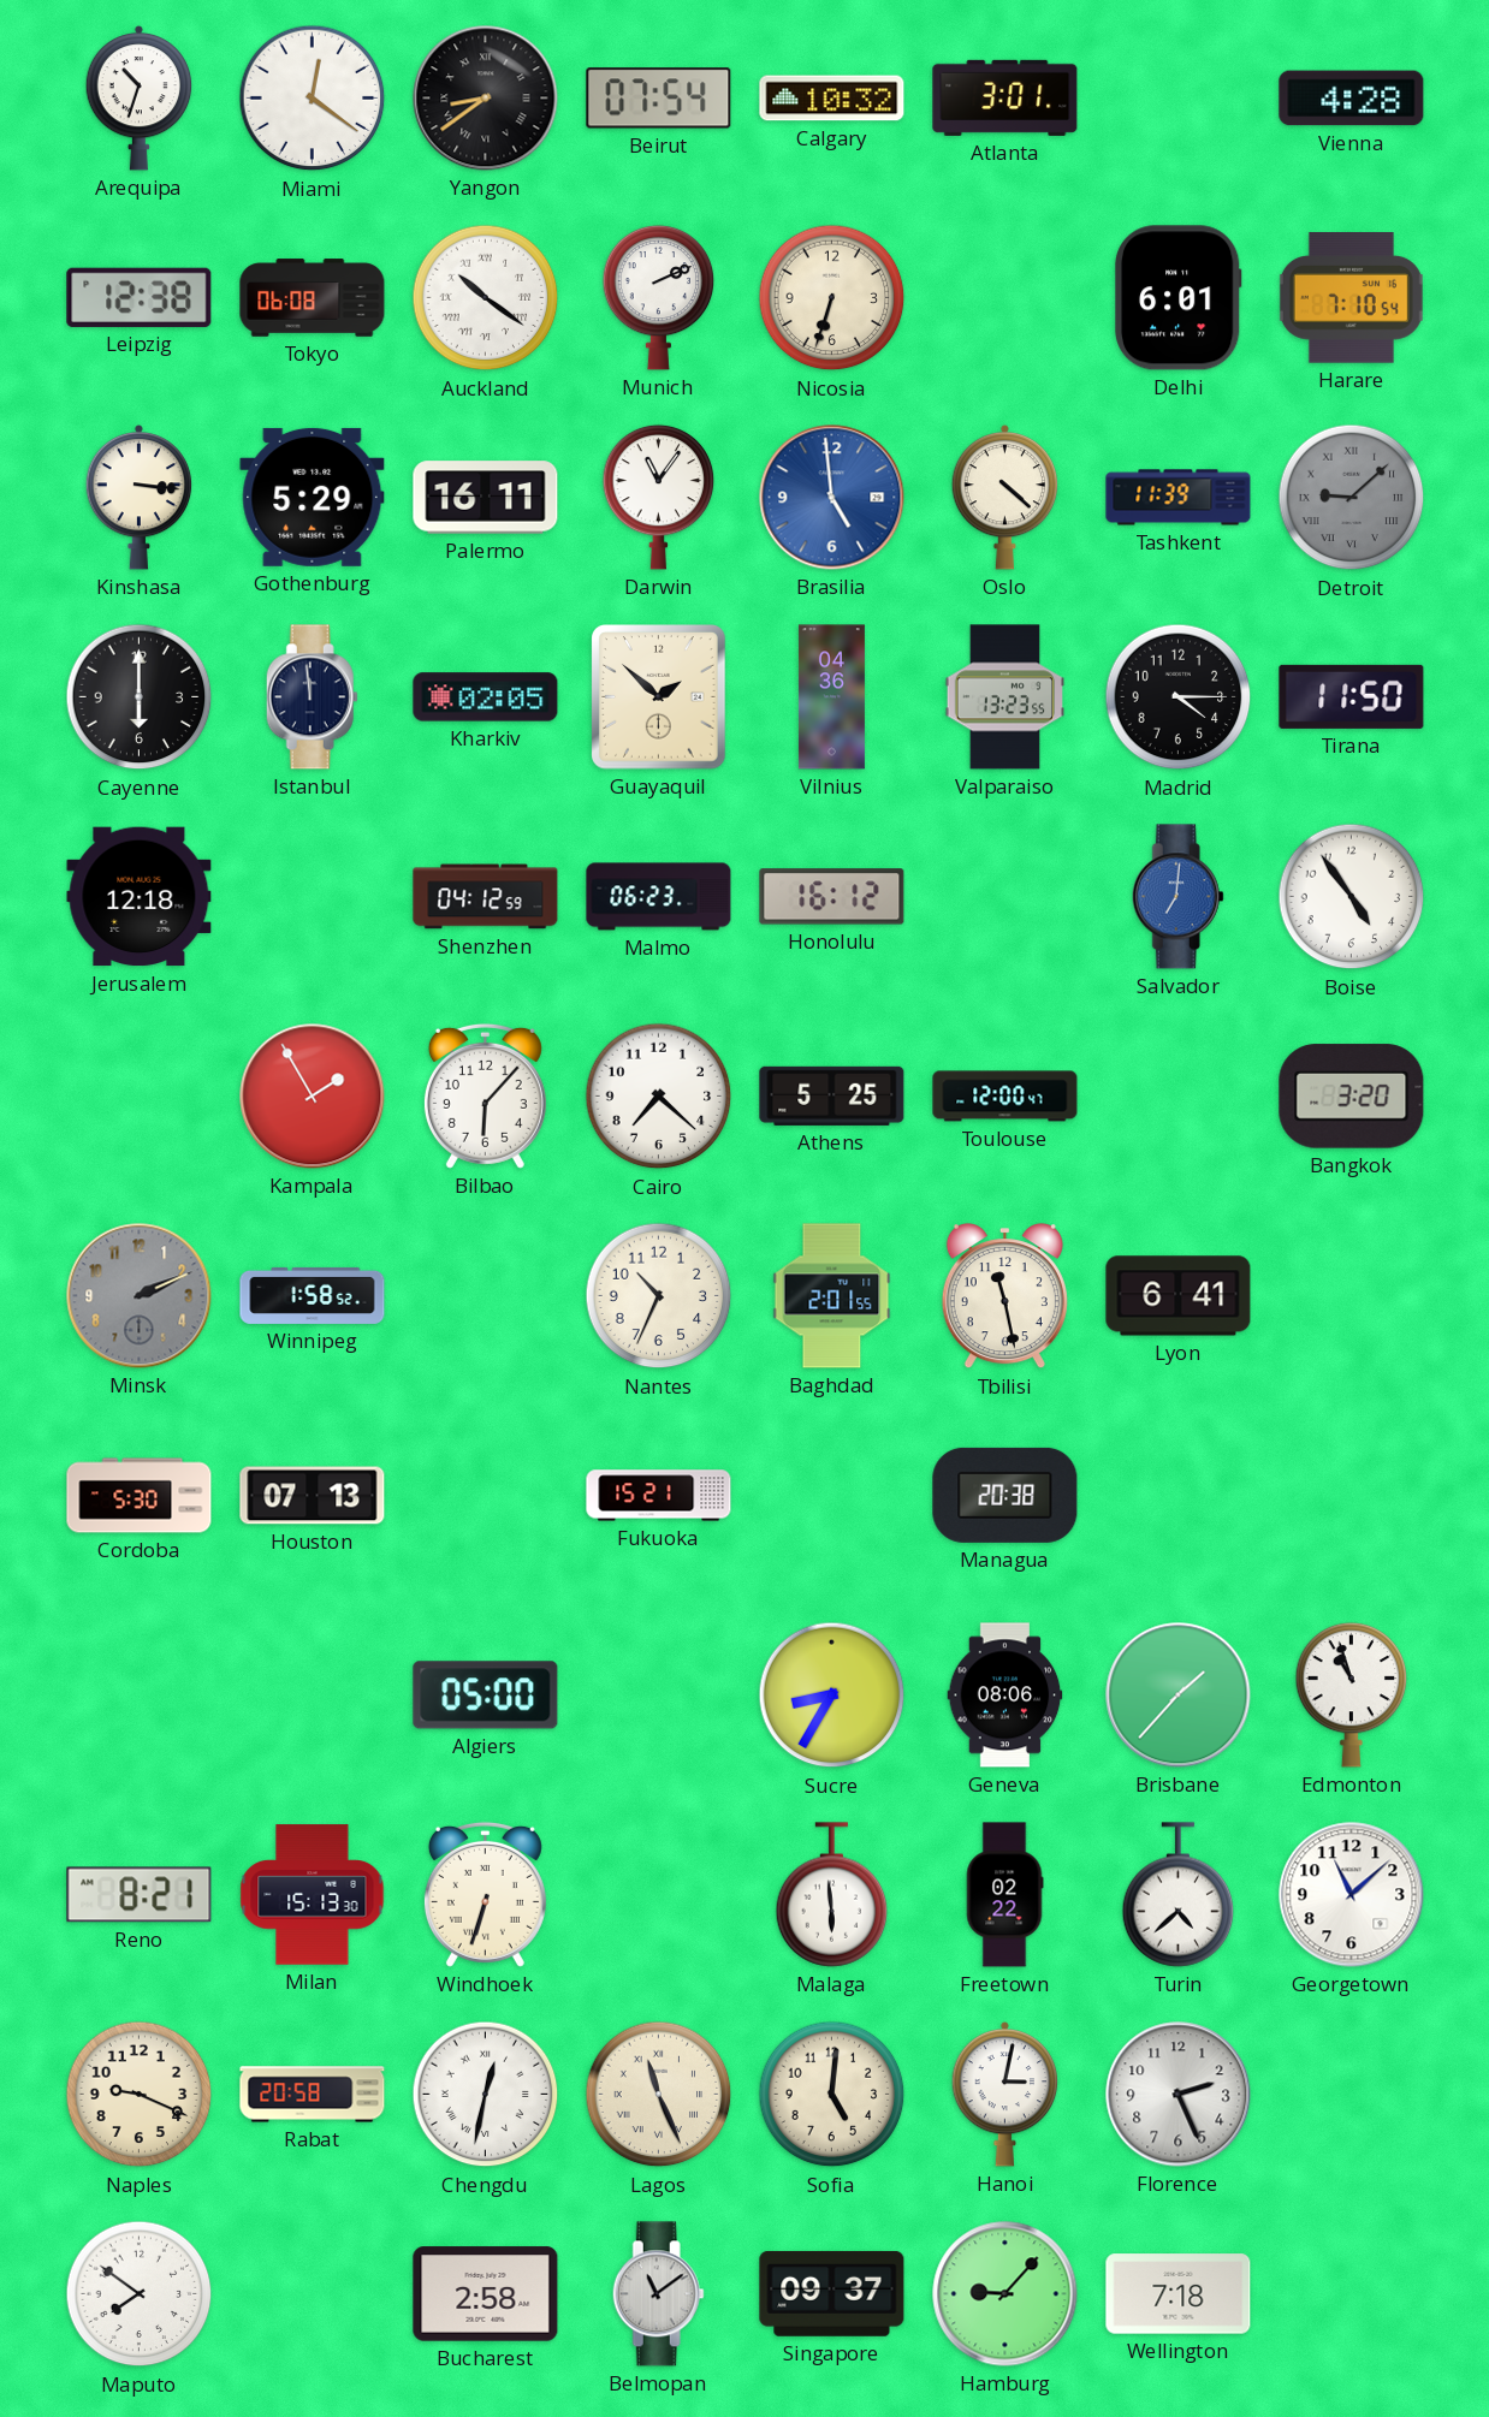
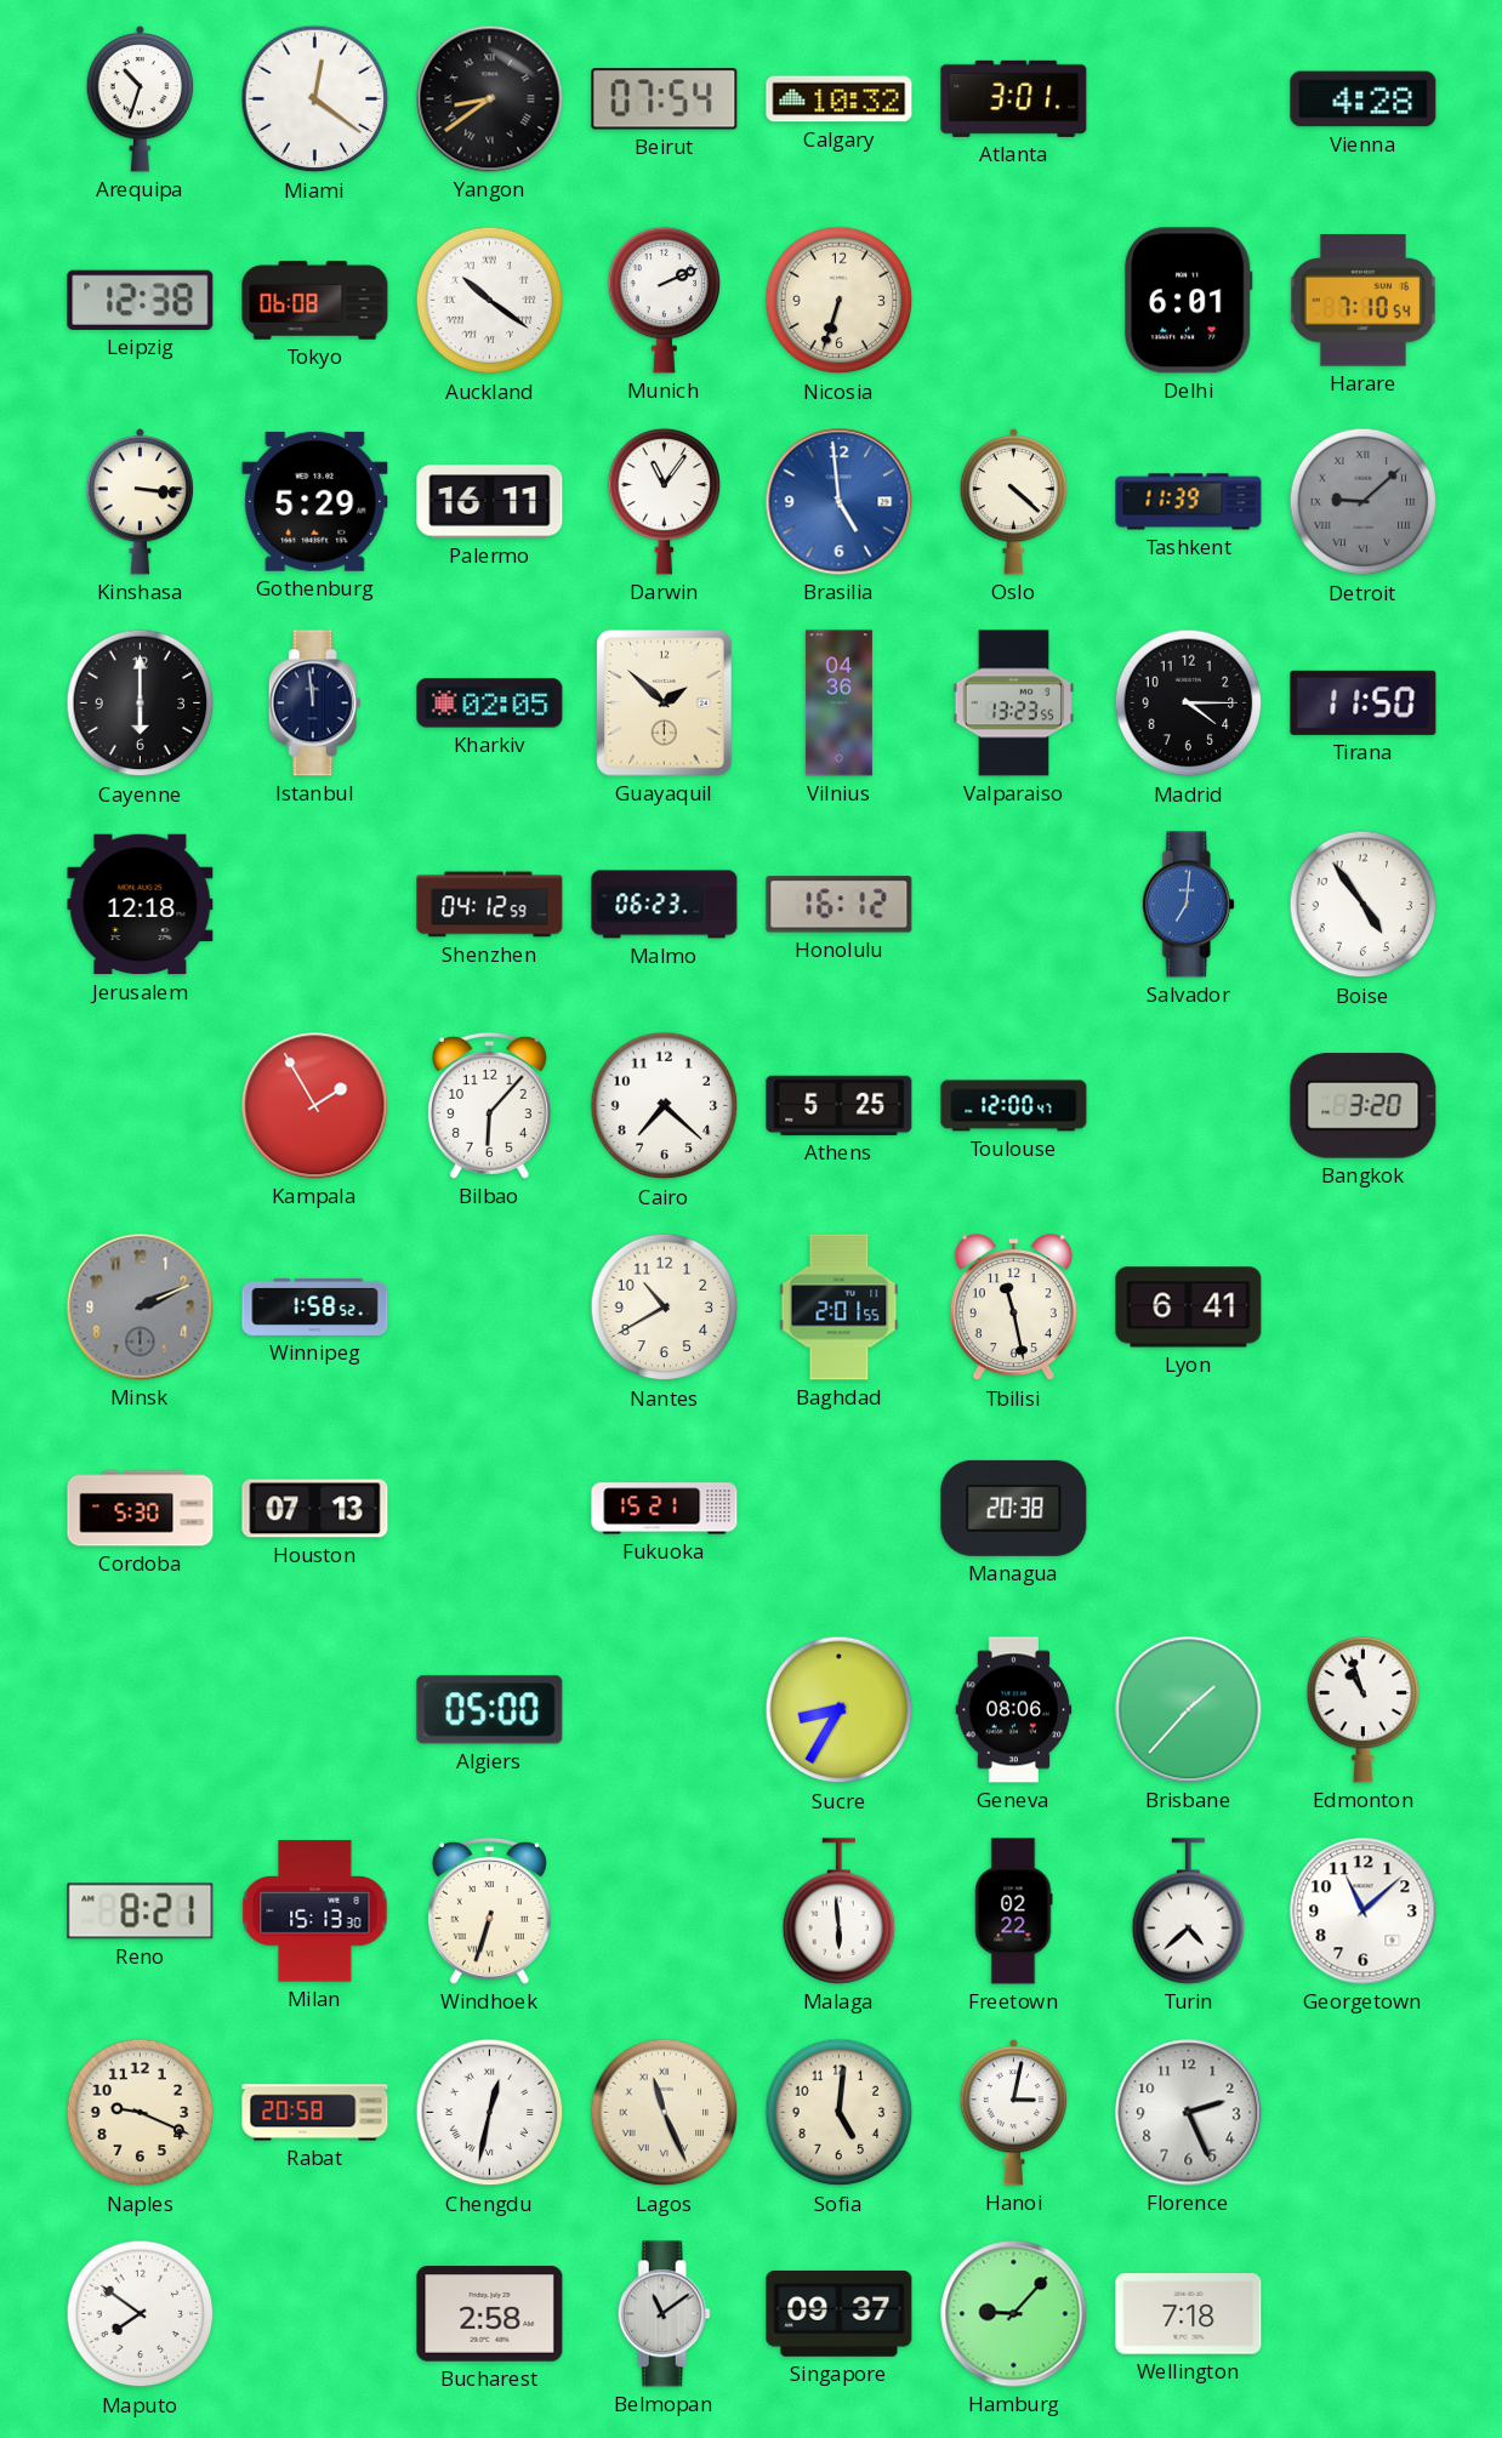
Nantes: 10:34 -> 10:40
